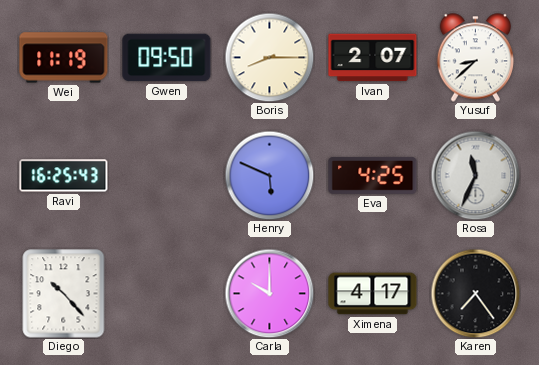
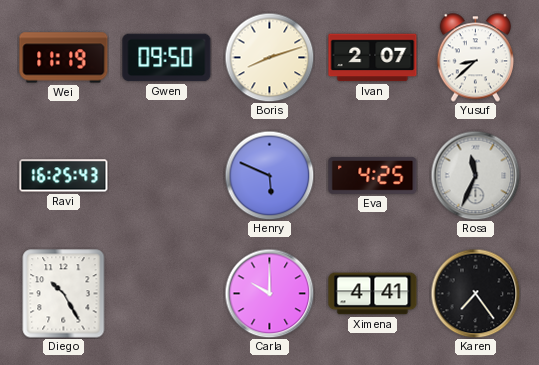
Boris: 8:15 -> 8:12
Diego: 10:23 -> 10:25
Ximena: 4:17 -> 4:41
